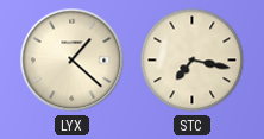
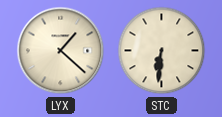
STC: 7:17 -> 6:31
